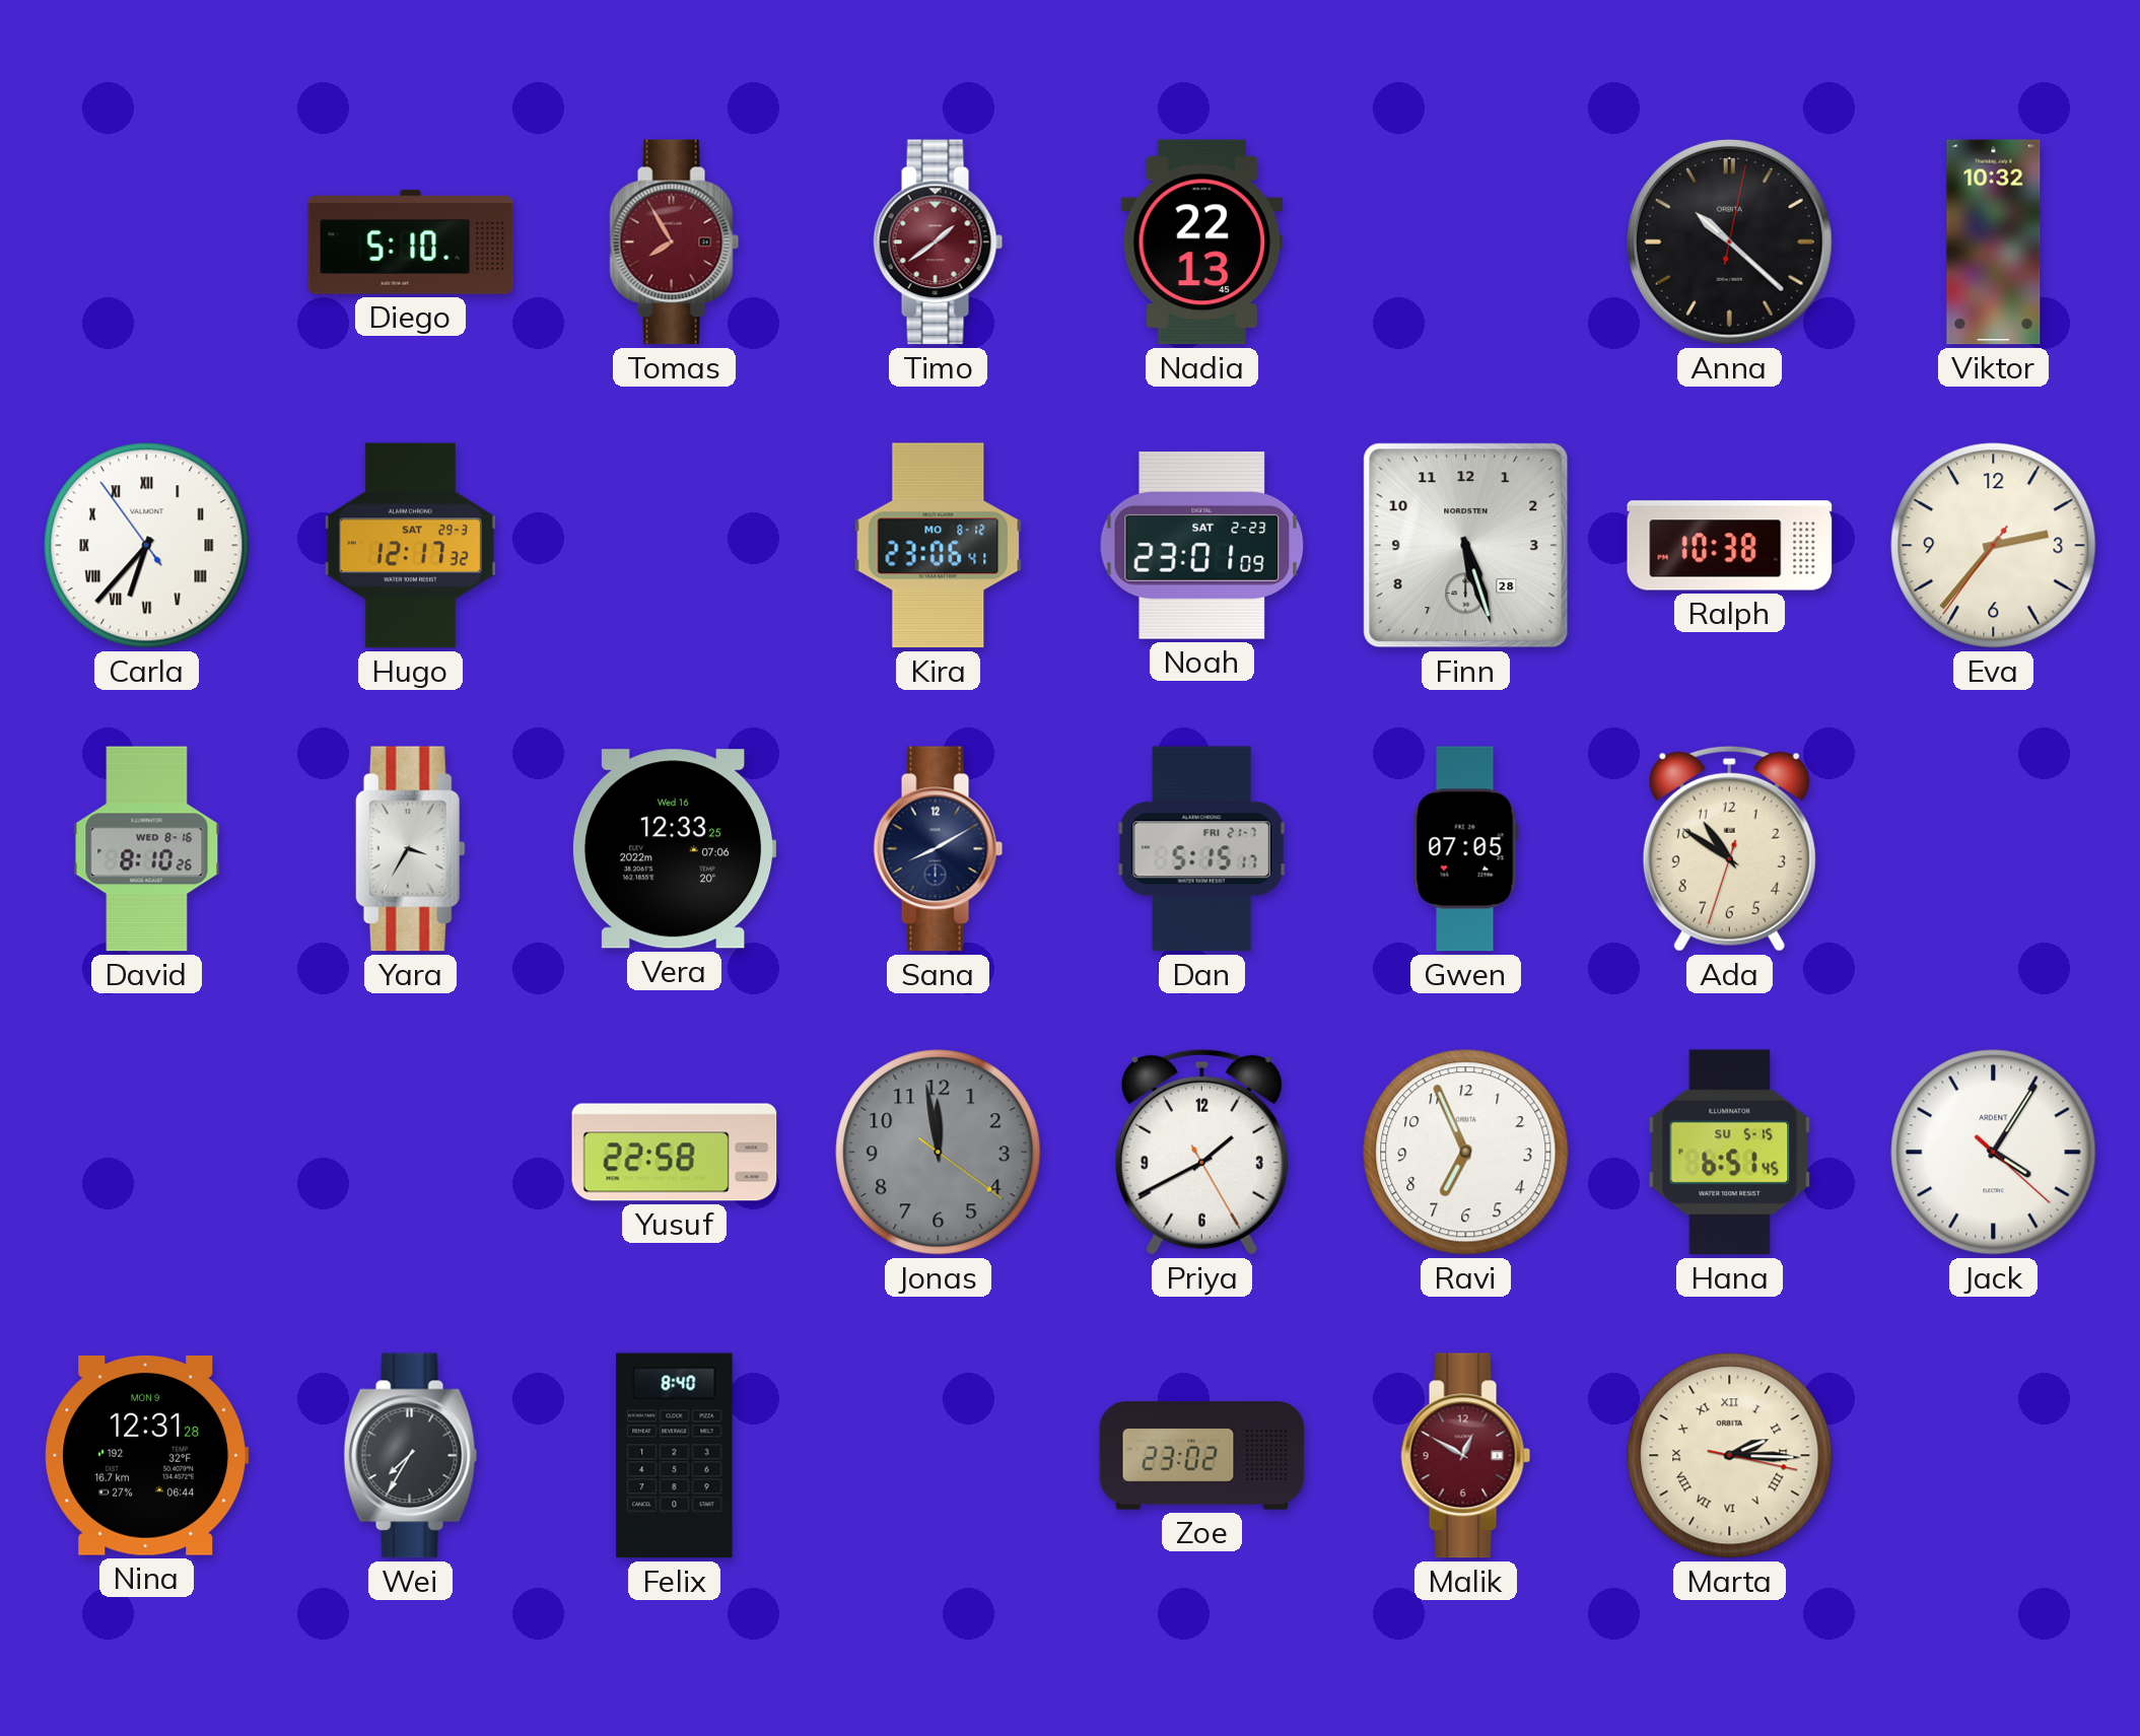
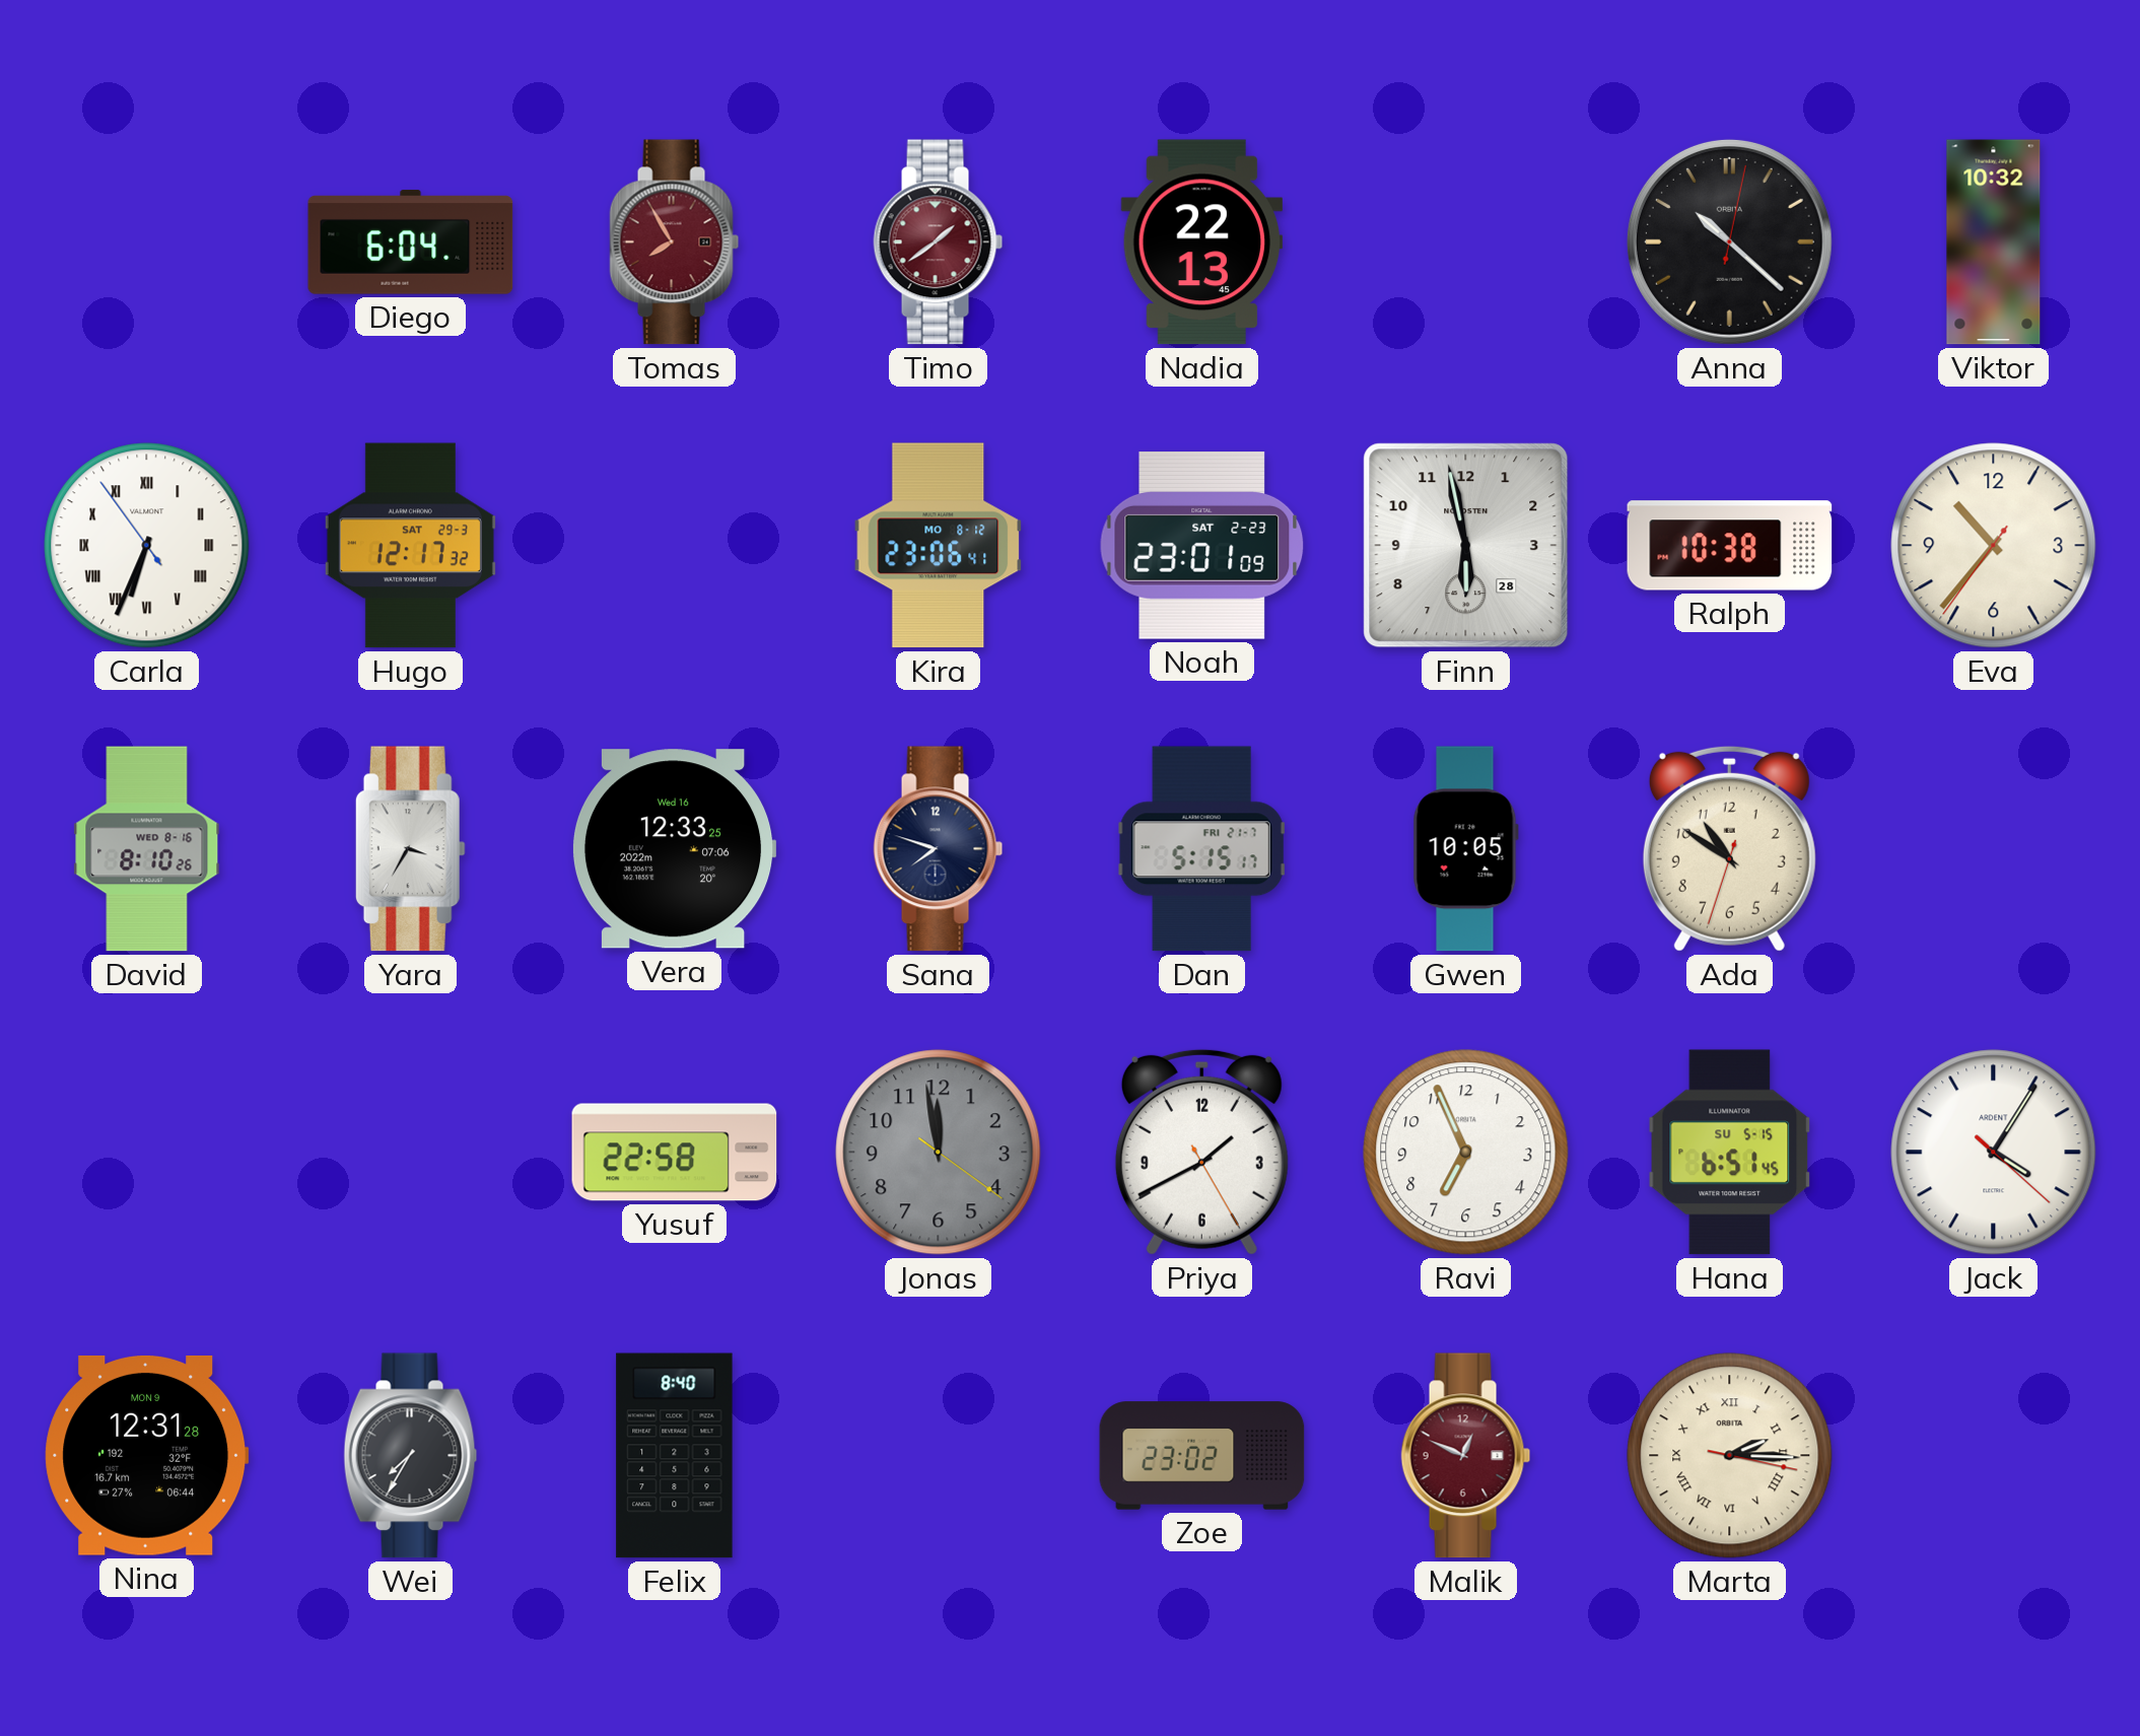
Diego: 5:10 -> 6:04
Carla: 6:36 -> 6:33
Finn: 5:27 -> 5:58
Eva: 2:36 -> 10:36
Sana: 8:10 -> 7:48
Gwen: 07:05 -> 10:05
Malik: 12:50 -> 12:49
